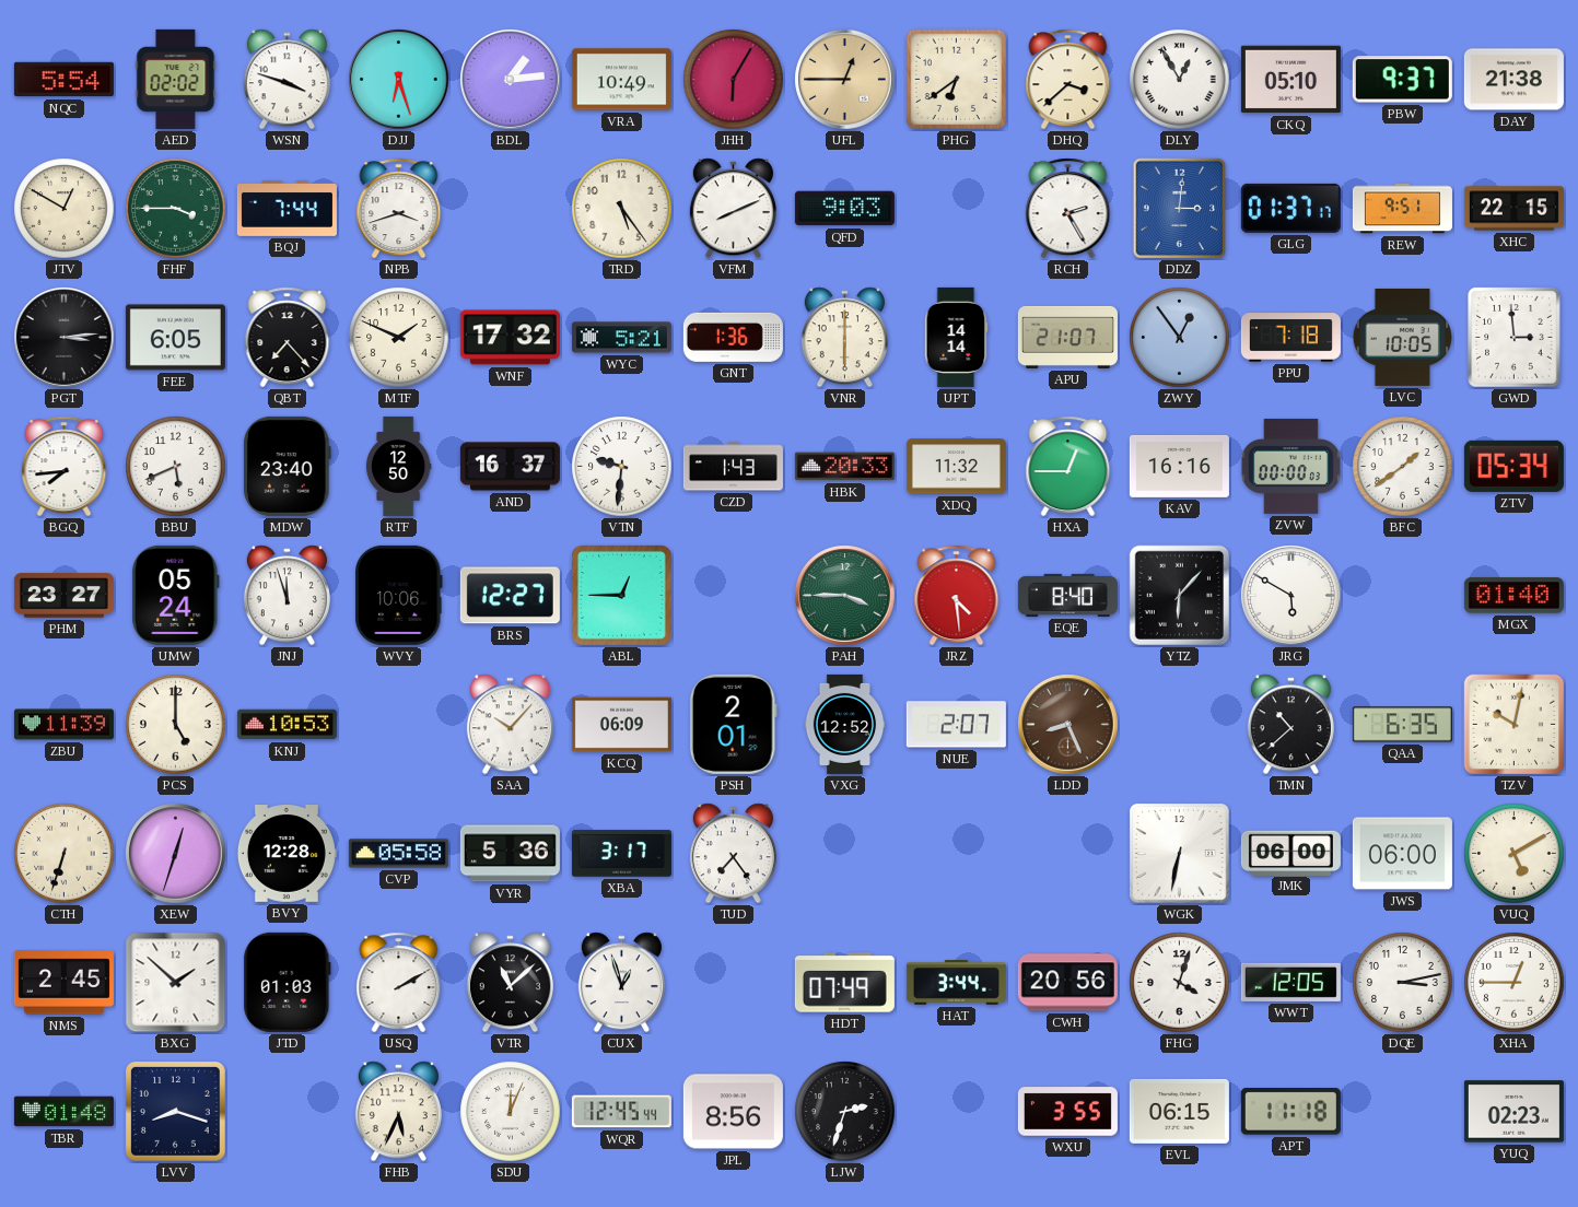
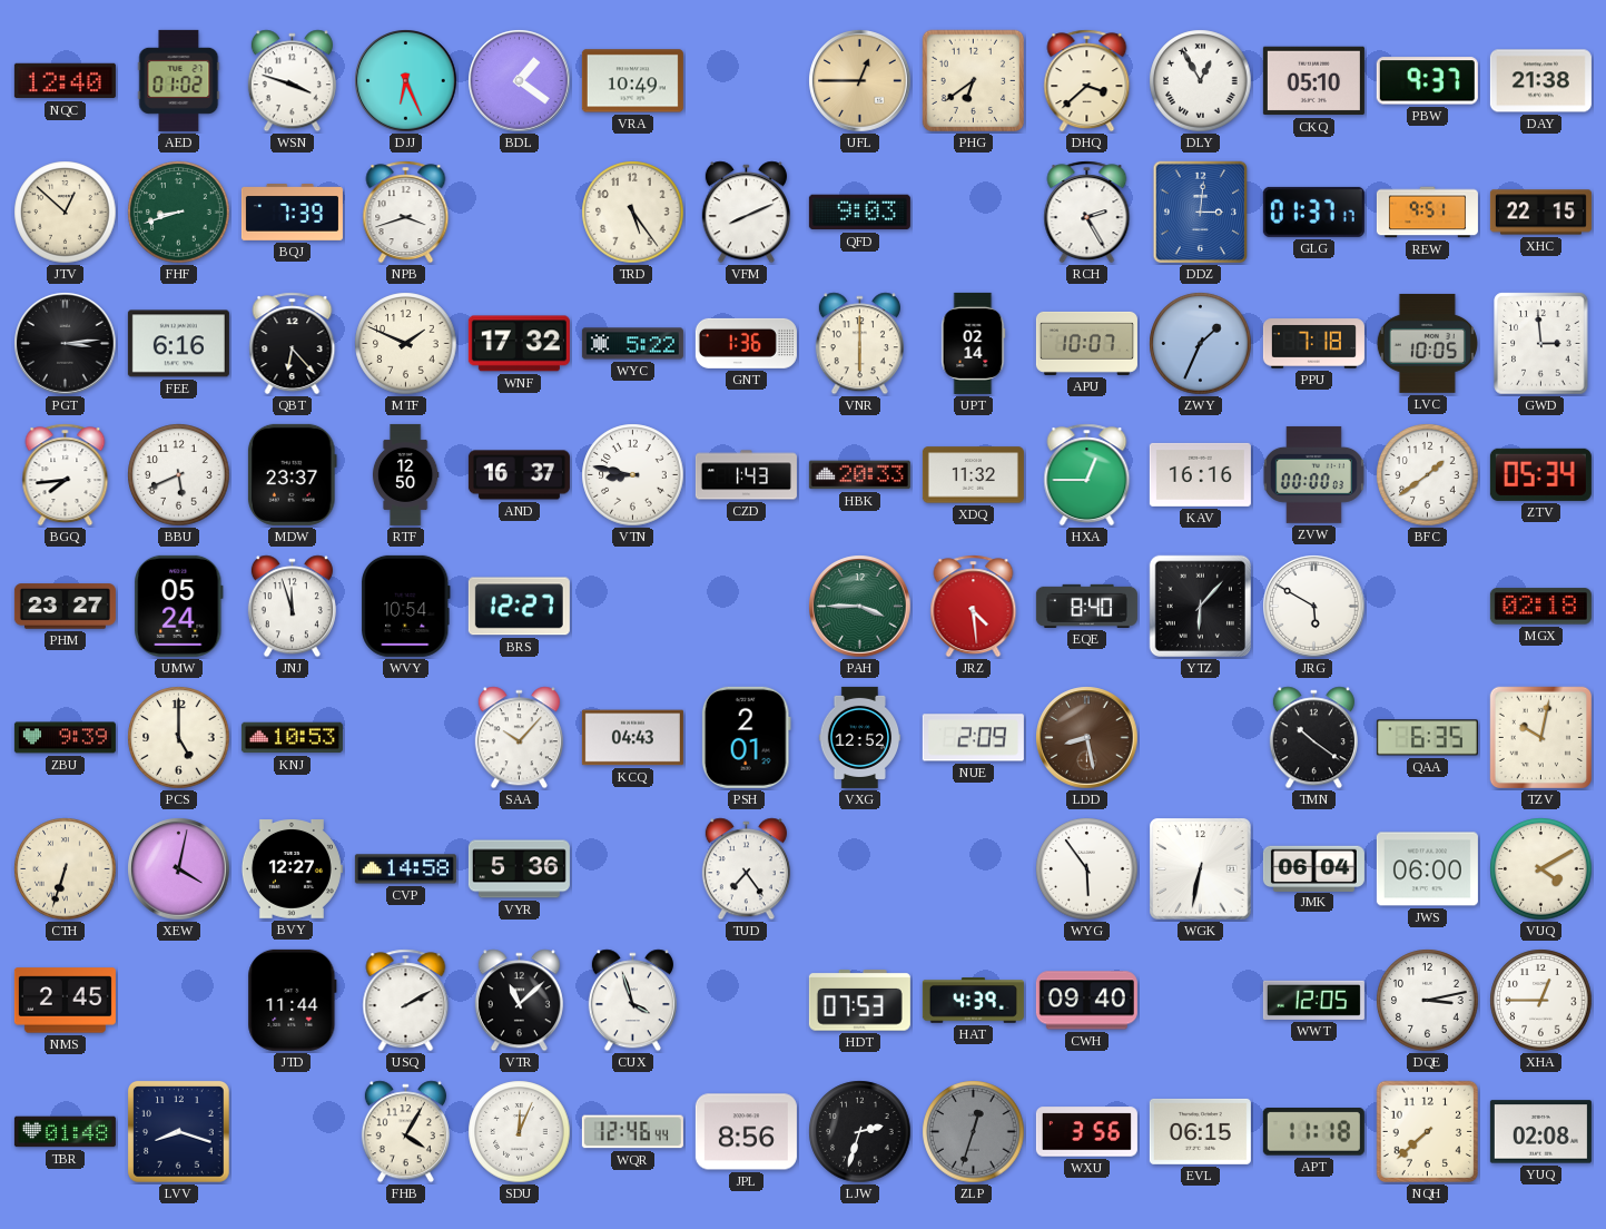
NQC: 5:54 -> 12:40
AED: 02:02 -> 01:02
DJJ: 6:27 -> 6:26
BDL: 1:14 -> 1:21
JHH: 6:05 -> none
JTV: 12:50 -> 12:52
FHF: 3:45 -> 8:42
BQJ: 7:44 -> 7:39
FEE: 6:05 -> 6:16
QBT: 7:23 -> 6:23
WYC: 5:21 -> 5:22
UPT: 14:14 -> 02:14
APU: 21:07 -> 10:07
ZWY: 12:54 -> 1:34
MDW: 23:40 -> 23:37
VTN: 9:31 -> 8:47
WVY: 10:06 -> 10:54
ABL: 12:45 -> none
MGX: 01:40 -> 02:18
ZBU: 11:39 -> 9:39
KCQ: 06:09 -> 04:43
NUE: 2:07 -> 2:09
LDD: 8:26 -> 8:28
TMN: 10:38 -> 10:21
XEW: 12:33 -> 4:02
BVY: 12:28 -> 12:27
CVP: 05:58 -> 14:58
XBA: 3:17 -> none
WYG: none -> 5:54
JMK: 06:00 -> 06:04
VUQ: 5:10 -> 4:10
BXG: 1:52 -> none
JTD: 01:03 -> 11:44
CUX: 12:57 -> 3:57
HDT: 07:49 -> 07:53
HAT: 3:44 -> 4:39
CWH: 20:56 -> 09:40
FHG: 4:03 -> none
FHB: 5:34 -> 4:05
WQR: 12:45 -> 12:46
ZLP: none -> 12:33
WXU: 3:55 -> 3:56
NQH: none -> 7:38
YUQ: 02:23 -> 02:08
